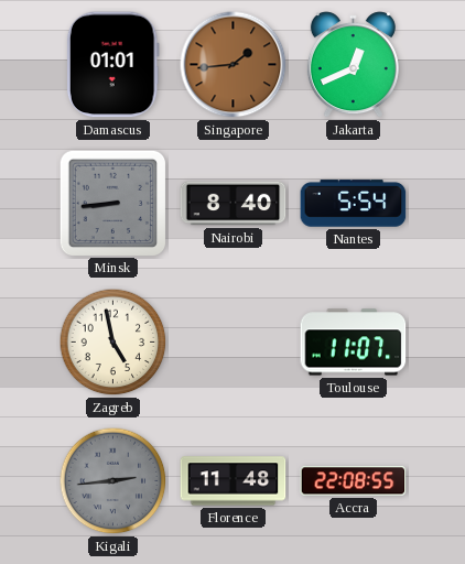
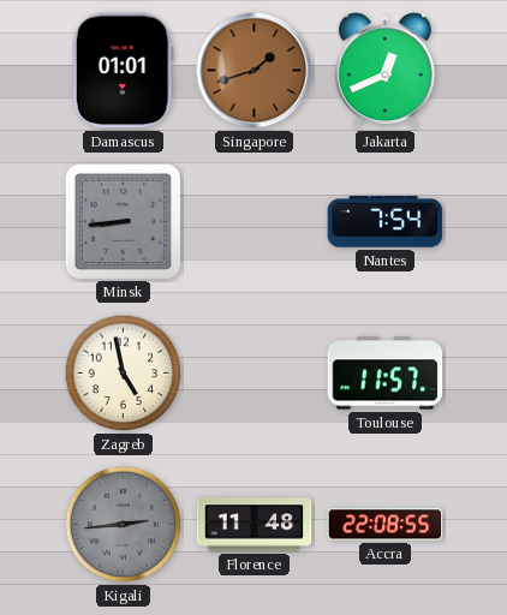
Singapore: 1:44 -> 1:42
Nairobi: 8:40 -> none
Nantes: 5:54 -> 7:54
Toulouse: 11:07 -> 11:57
